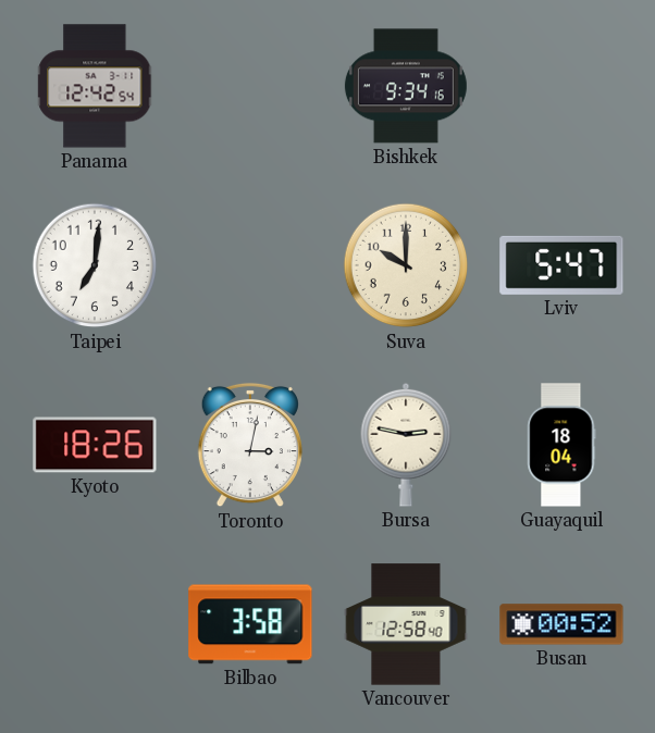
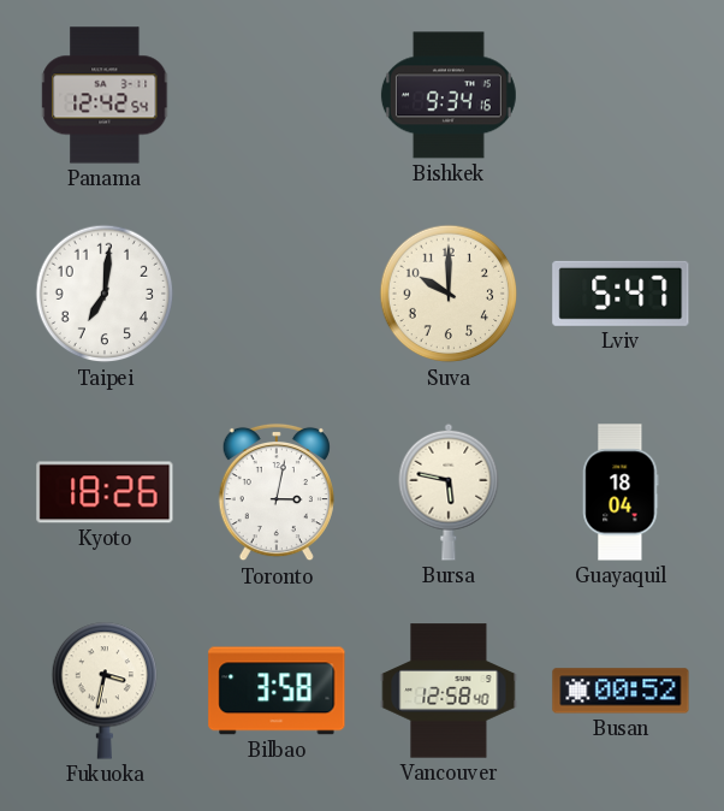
Bursa: 2:47 -> 5:47
Fukuoka: none -> 3:32
